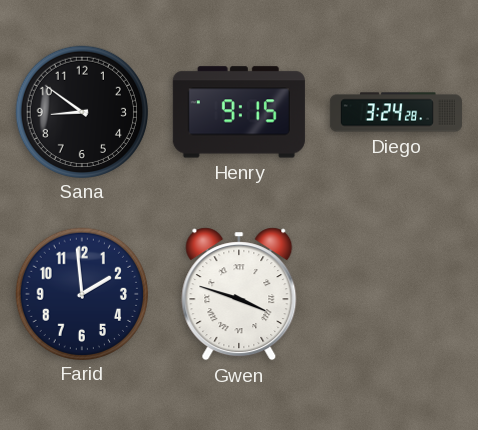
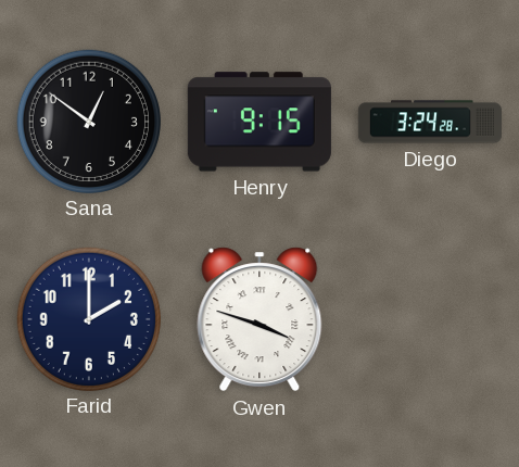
Sana: 8:51 -> 12:51
Farid: 1:59 -> 2:00
